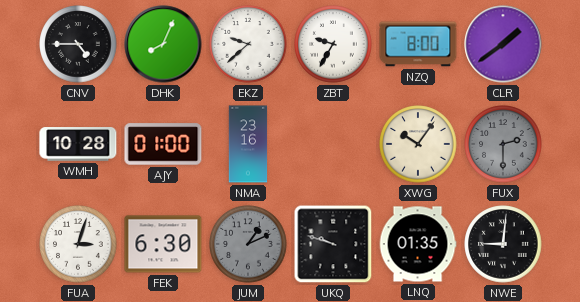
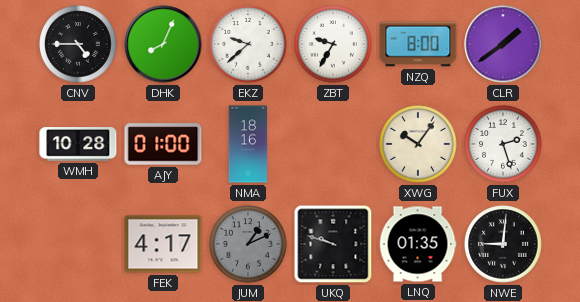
NMA: 23:16 -> 18:16
FUX: 2:30 -> 2:27
FUX dial: grey -> white
FUA: 3:03 -> none
FEK: 6:30 -> 4:17
